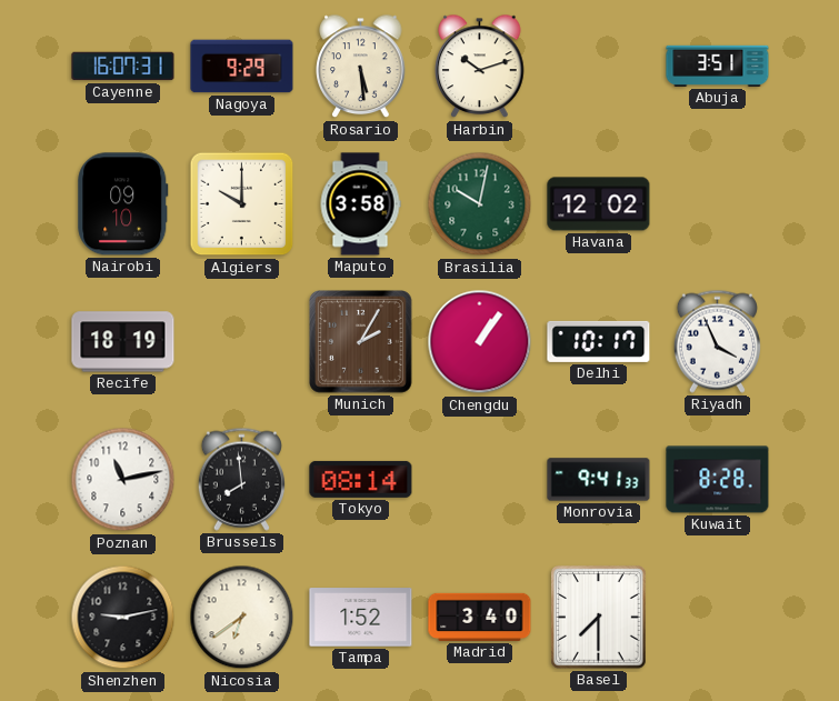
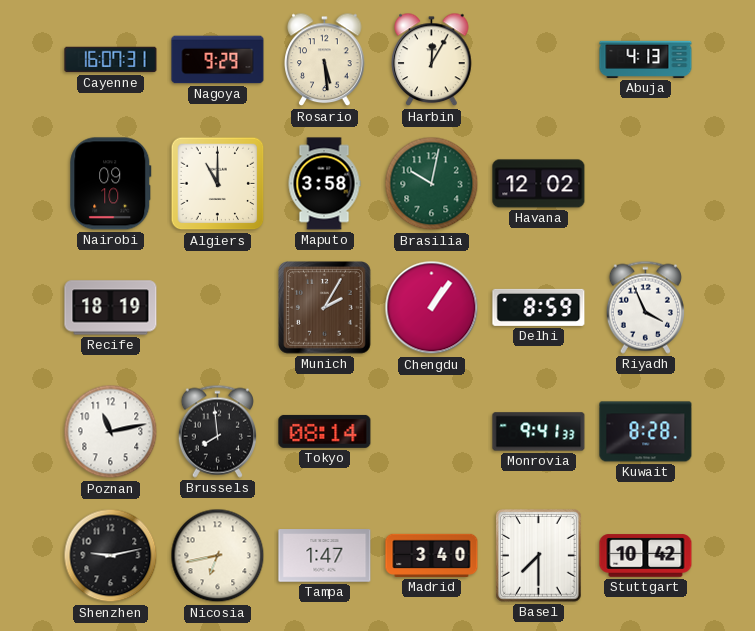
Harbin: 10:12 -> 12:05
Abuja: 3:51 -> 4:13
Algiers: 10:00 -> 11:00
Delhi: 10:17 -> 8:59
Nicosia: 6:39 -> 6:43
Tampa: 1:52 -> 1:47
Stuttgart: none -> 10:42
